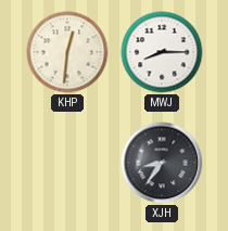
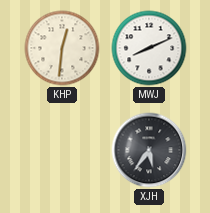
MWJ: 8:15 -> 8:11
XJH: 8:36 -> 5:36
